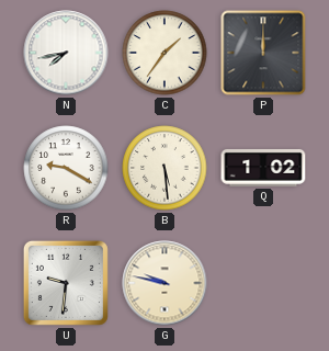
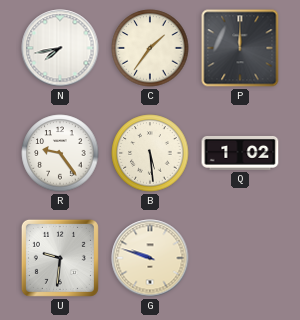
R: 9:20 -> 9:24
G: 9:47 -> 9:48
